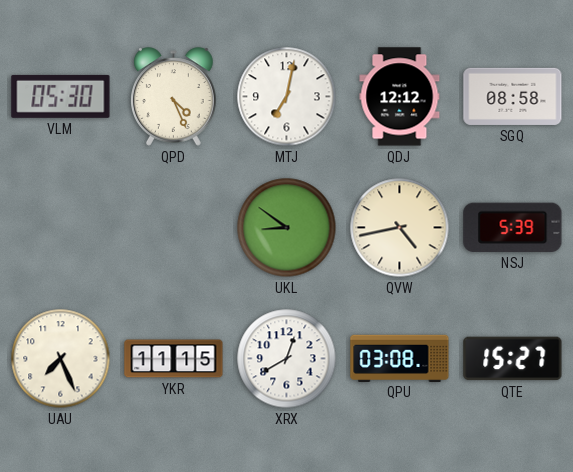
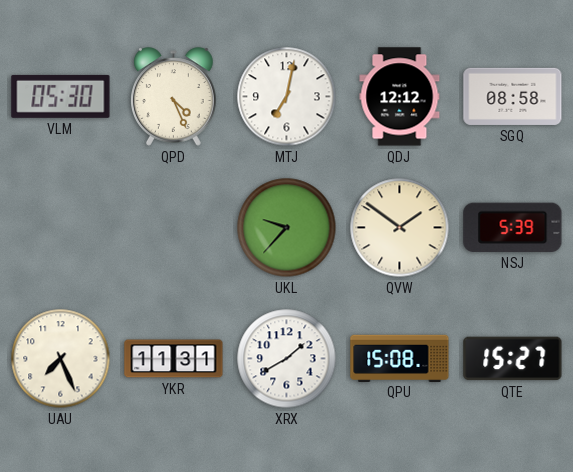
UKL: 8:51 -> 9:37
QVW: 4:43 -> 1:51
YKR: 11:15 -> 11:31
XRX: 12:40 -> 1:40
QPU: 03:08 -> 15:08
